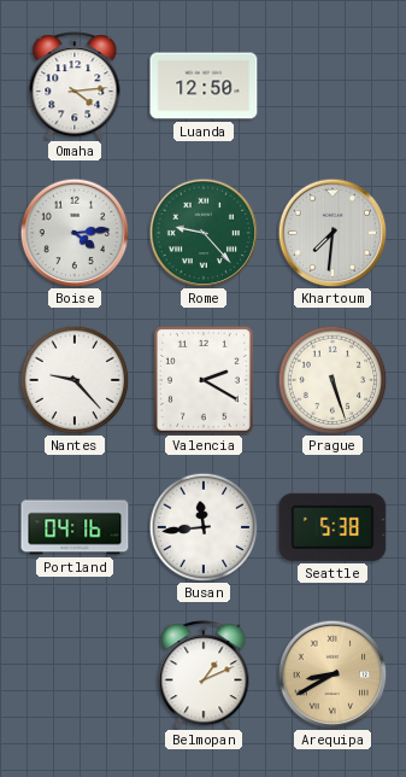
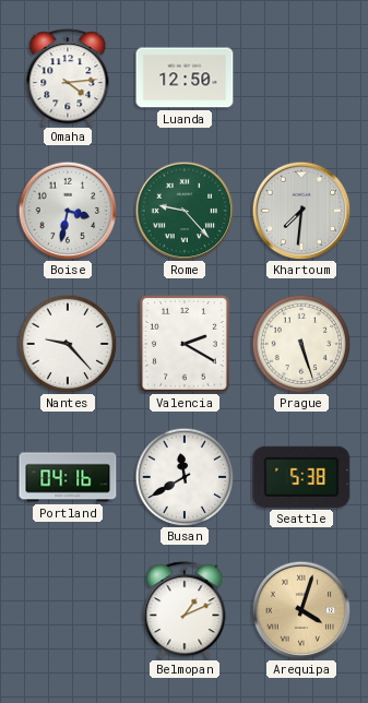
Boise: 4:14 -> 3:32
Busan: 11:44 -> 11:40
Arequipa: 8:40 -> 4:03
